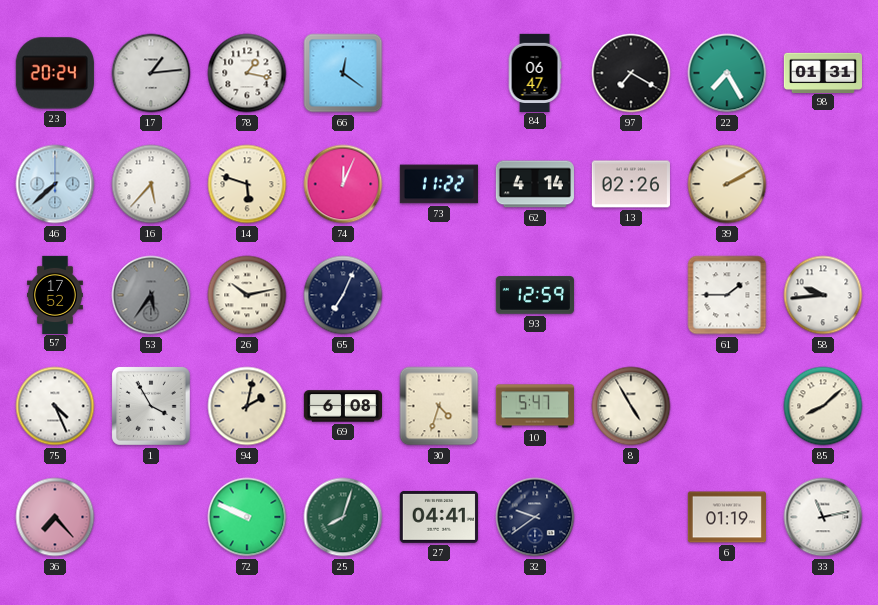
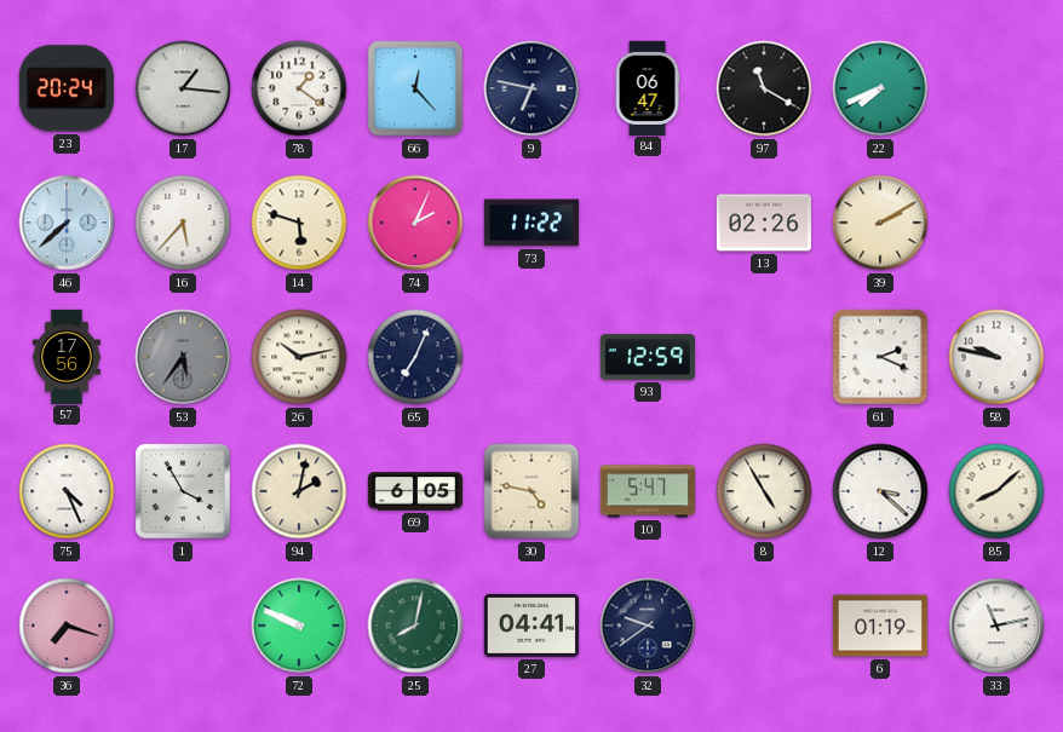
17: 1:14 -> 1:16
78: 1:17 -> 1:21
66: 12:21 -> 12:23
9: none -> 6:47
97: 7:20 -> 11:20
22: 7:25 -> 7:41
98: 01:31 -> none
74: 12:04 -> 2:04
62: 4:14 -> none
57: 17:52 -> 17:56
61: 1:45 -> 2:19
58: 9:44 -> 9:47
69: 6:08 -> 6:05
30: 4:33 -> 4:47
12: none -> 3:22
36: 7:23 -> 7:18
25: 8:03 -> 8:02
